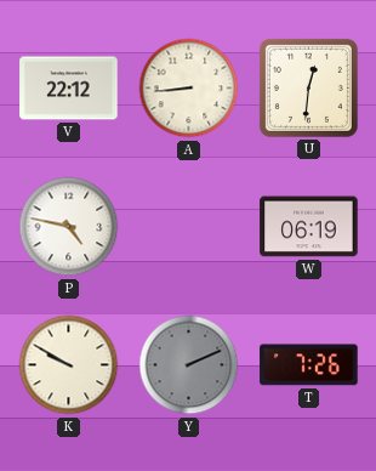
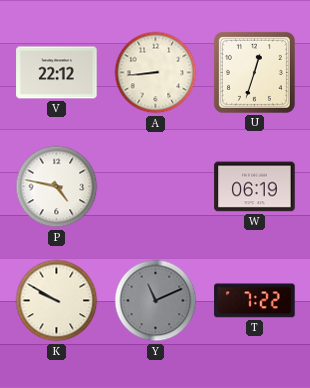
U: 12:31 -> 12:33
Y: 2:11 -> 11:11
T: 7:26 -> 7:22
